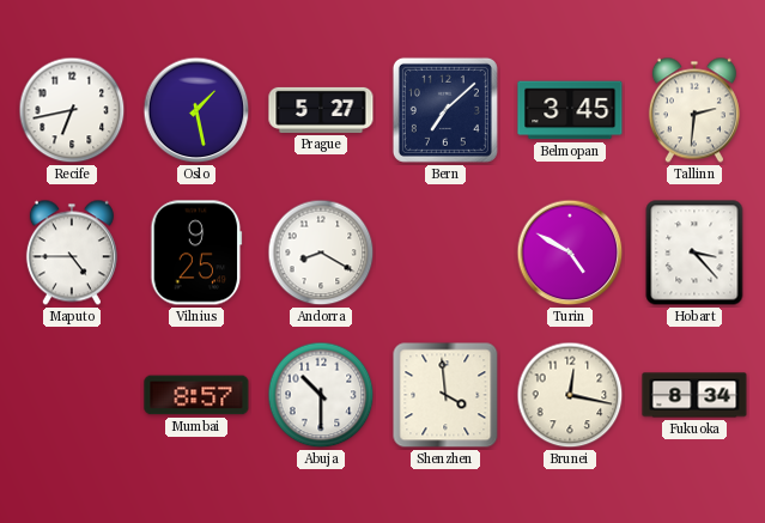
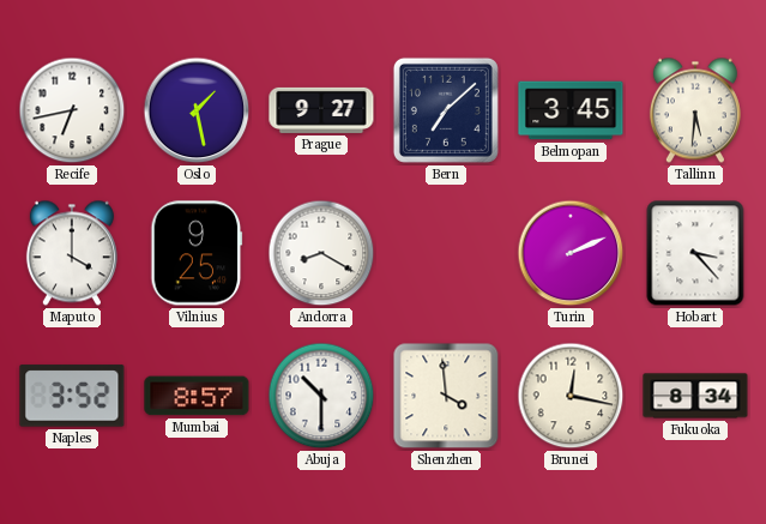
Prague: 5:27 -> 9:27
Tallinn: 2:31 -> 5:31
Maputo: 4:45 -> 4:00
Turin: 4:50 -> 2:11
Naples: none -> 3:52
